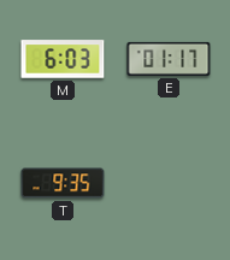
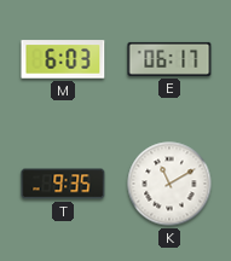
E: 01:17 -> 06:17
K: none -> 11:10
